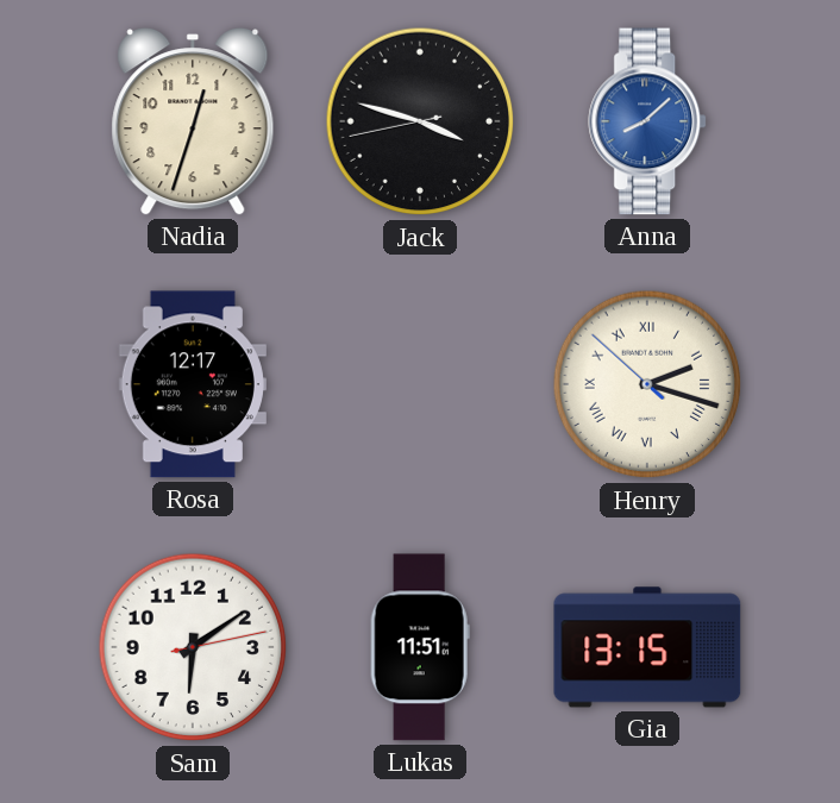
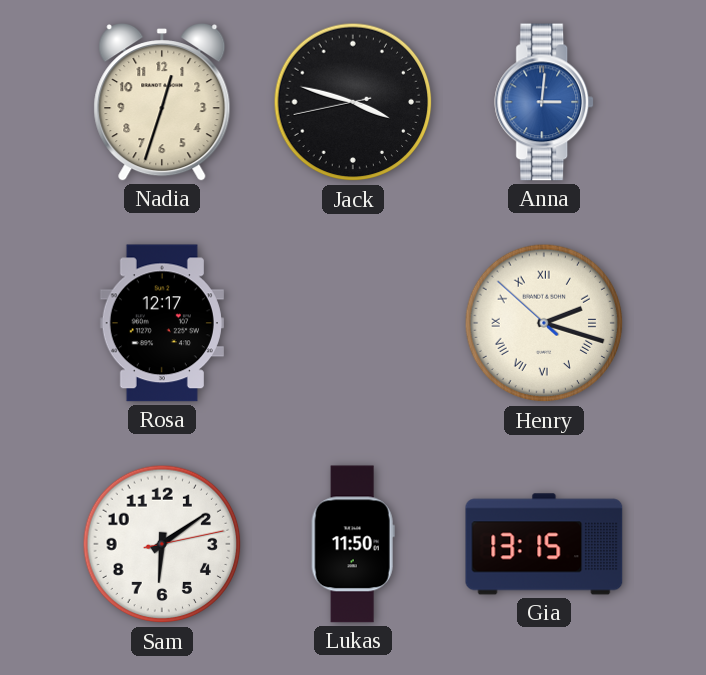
Anna: 8:08 -> 3:01
Lukas: 11:51 -> 11:50
